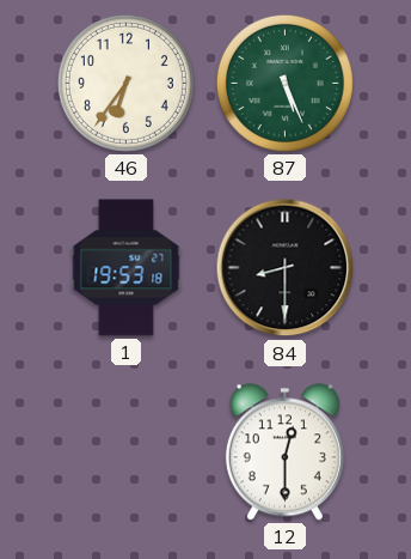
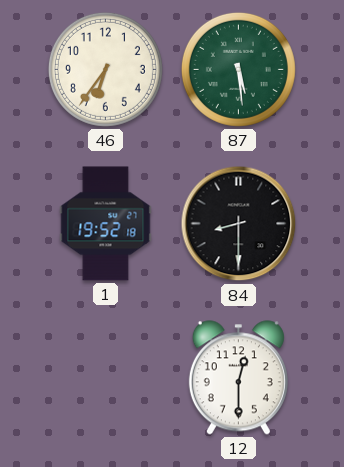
87: 5:26 -> 5:29
1: 19:53 -> 19:52
